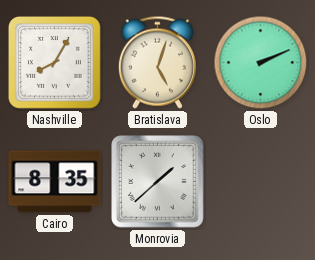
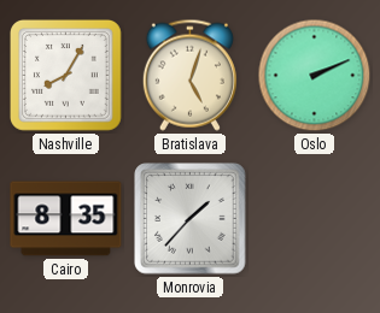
Monrovia: 1:38 -> 1:37
